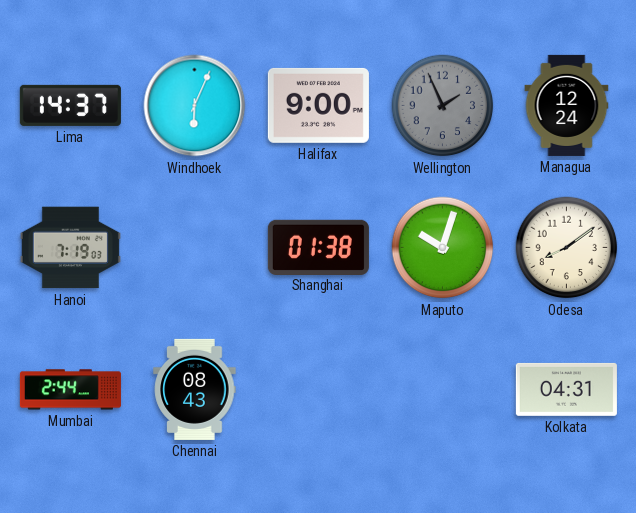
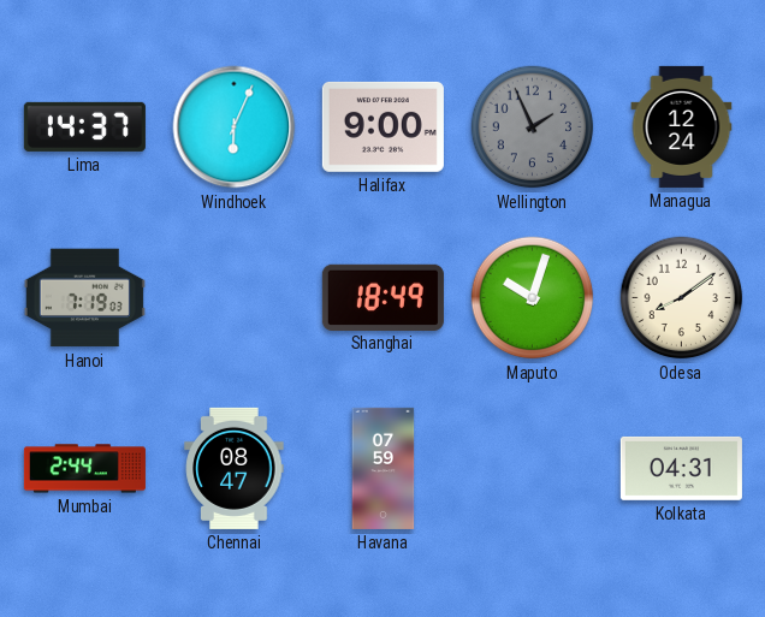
Shanghai: 01:38 -> 18:49
Chennai: 08:43 -> 08:47
Havana: none -> 07:59
